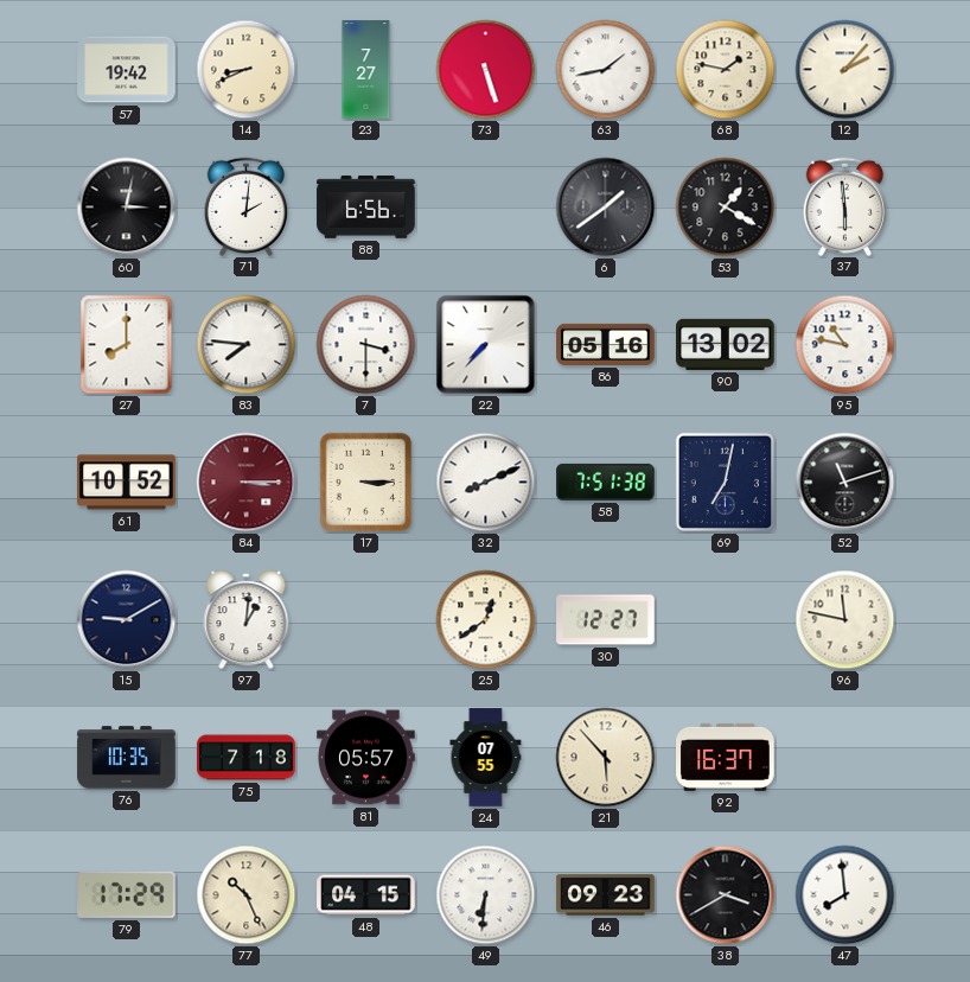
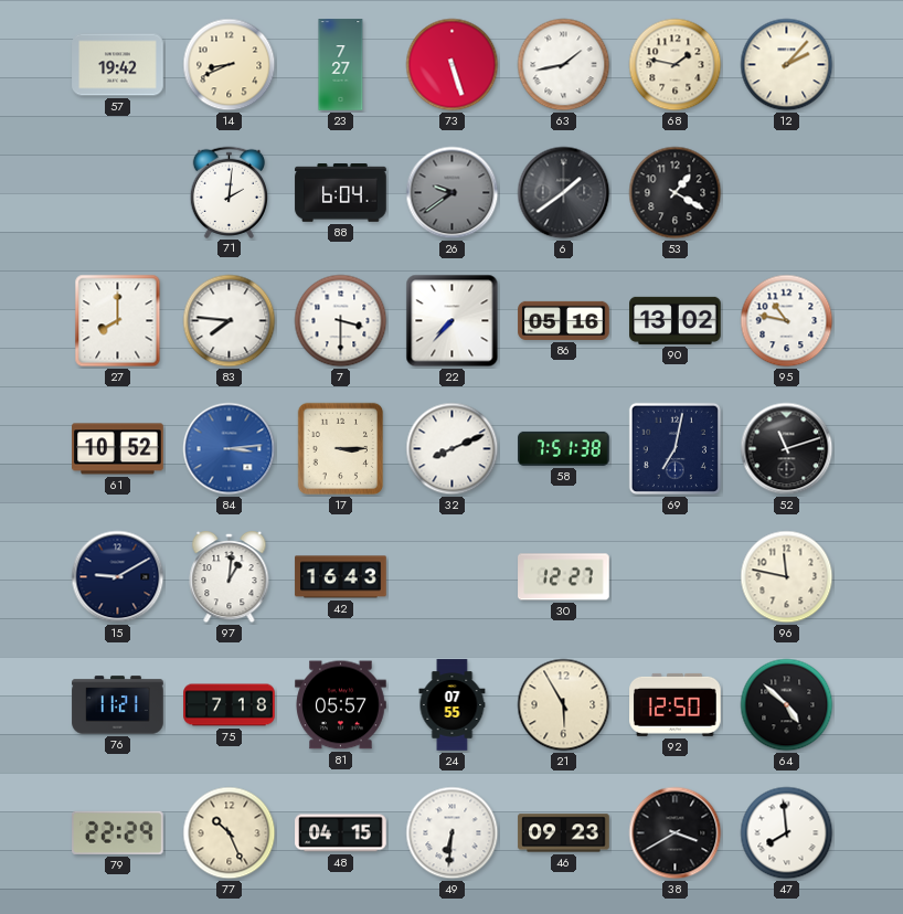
60: 3:02 -> none
88: 6:56 -> 6:04
26: none -> 9:39
37: 5:59 -> none
84: 3:15 -> 3:14
84 dial: burgundy -> blue
42: none -> 16:43
25: 12:39 -> none
76: 10:35 -> 11:21
21: 5:53 -> 5:55
92: 16:37 -> 12:50
64: none -> 4:52
79: 17:29 -> 22:29
